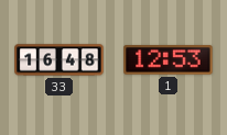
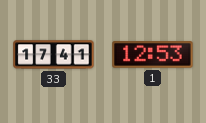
33: 16:48 -> 17:41
